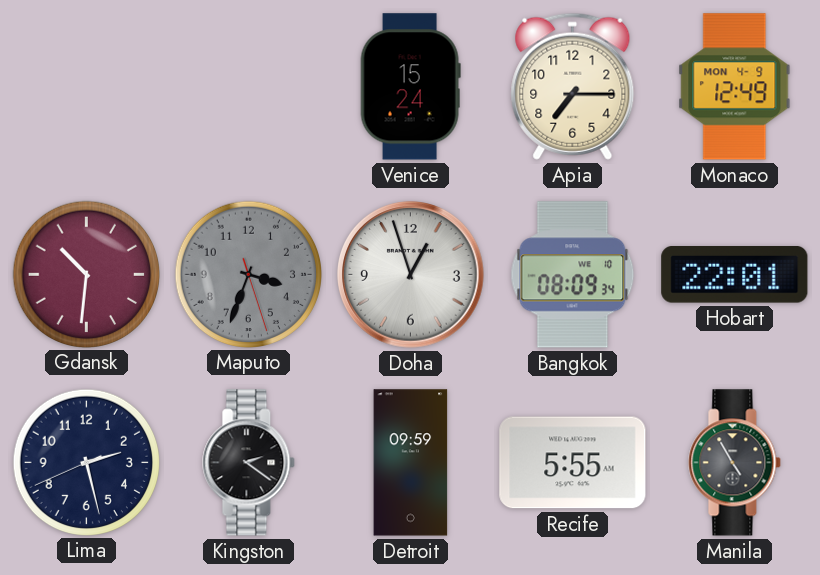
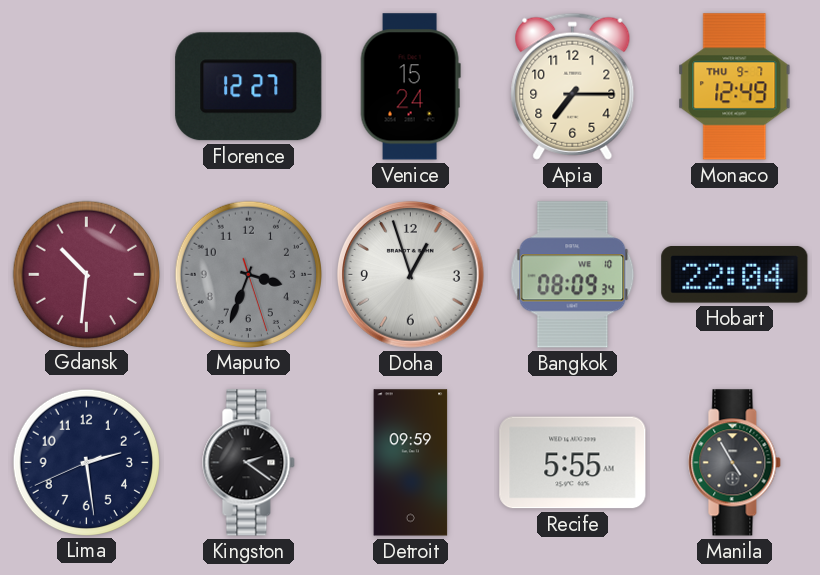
Florence: none -> 12:27
Monaco date: MON 4-9 -> THU 9-7
Hobart: 22:01 -> 22:04
Lima: 2:27 -> 2:28
